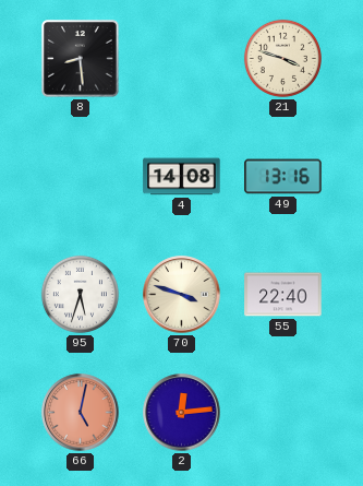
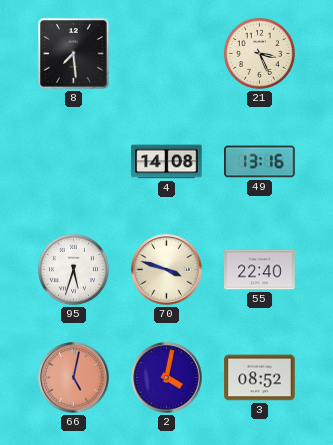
8: 8:29 -> 7:29
21: 3:48 -> 3:26
2: 12:14 -> 4:02
3: none -> 08:52
